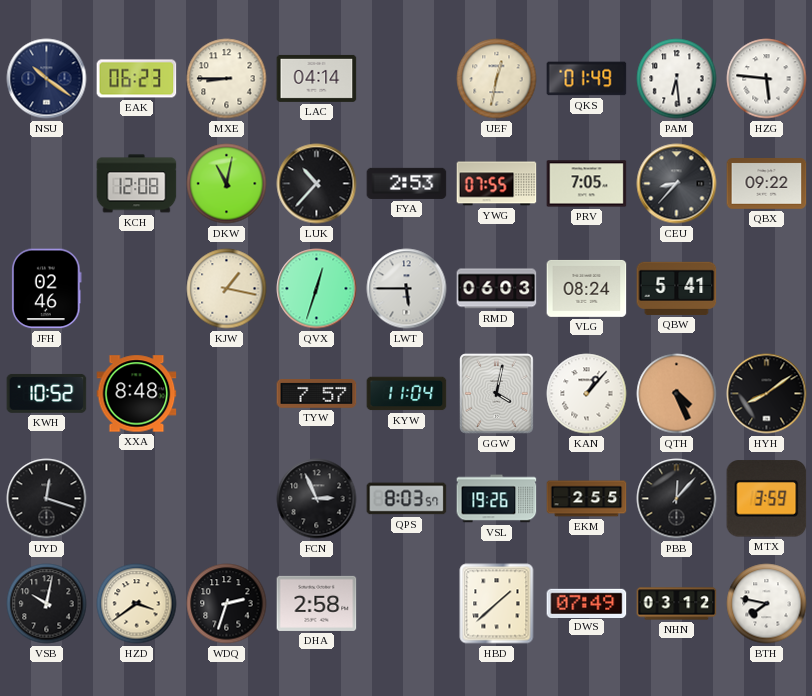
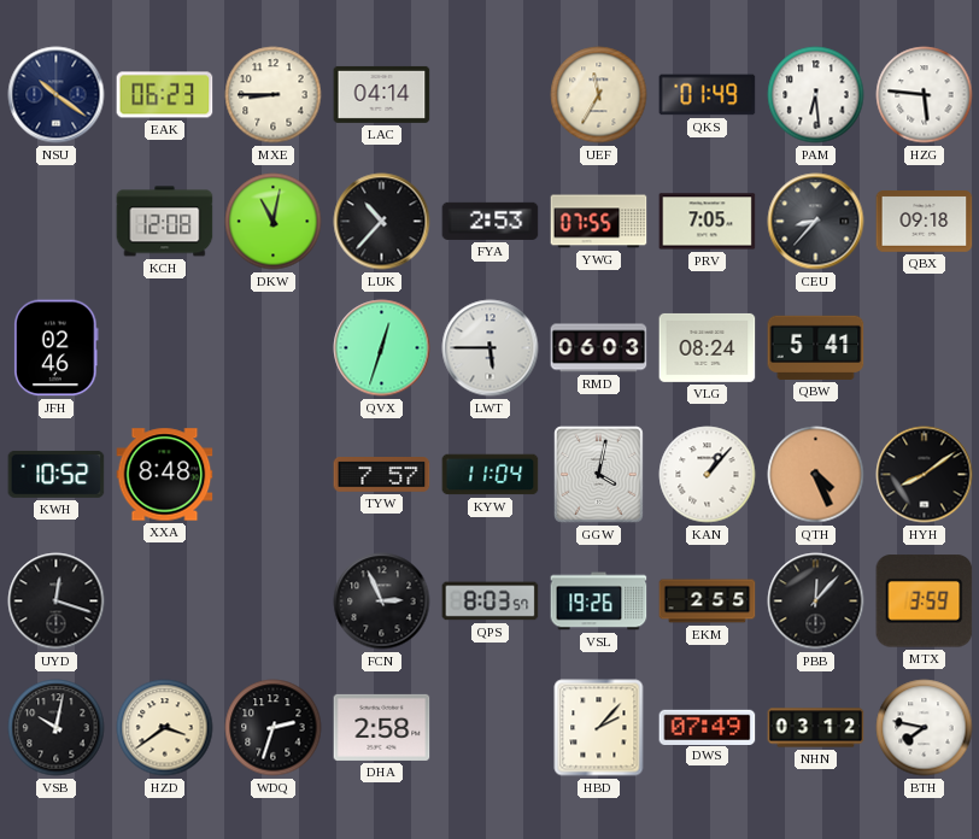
UEF: 12:32 -> 11:35
QBX: 09:22 -> 09:18
KJW: 1:17 -> none
HBD: 1:38 -> 2:07
